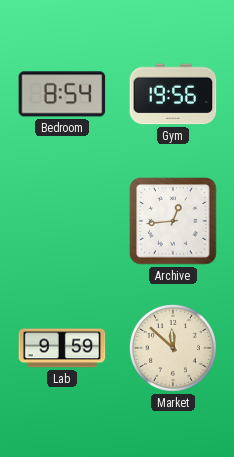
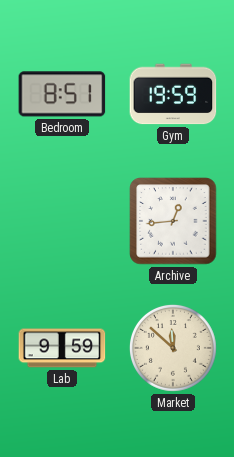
Bedroom: 8:54 -> 8:51
Gym: 19:56 -> 19:59
